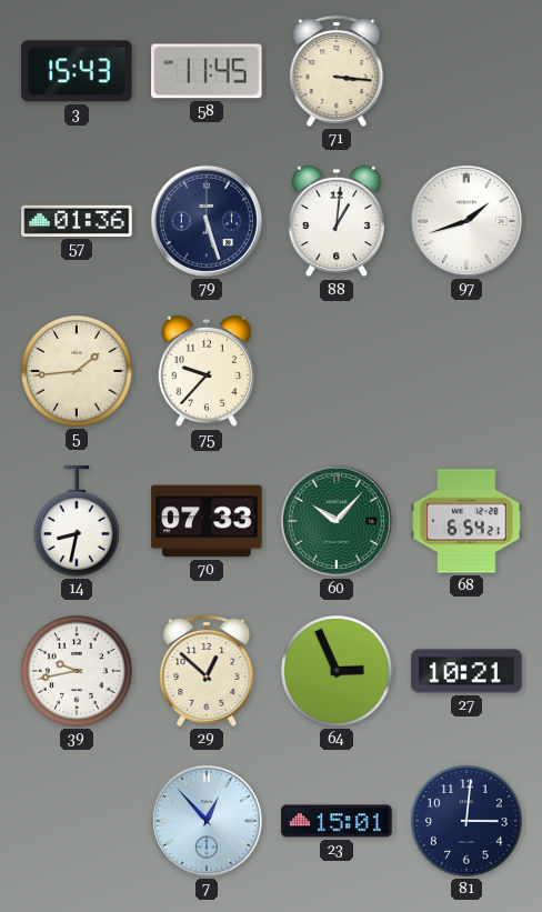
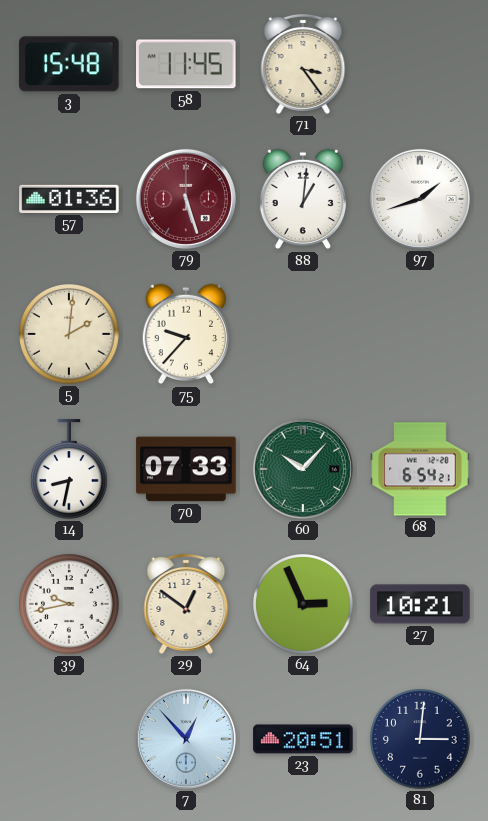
3: 15:43 -> 15:48
71: 3:16 -> 3:24
79 dial: navy -> burgundy
5: 1:44 -> 2:01
29: 12:52 -> 12:51
23: 15:01 -> 20:51
